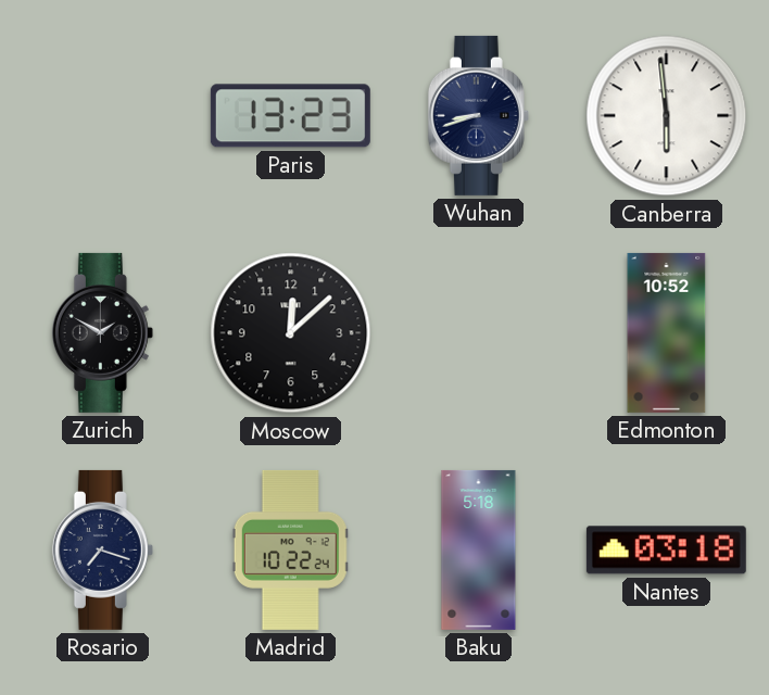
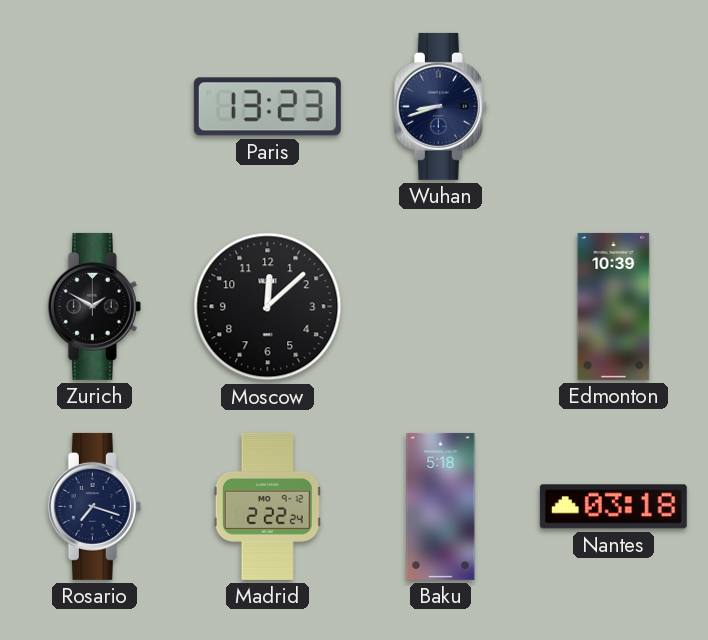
Canberra: 5:59 -> none
Edmonton: 10:52 -> 10:39
Madrid: 10:22 -> 2:22
